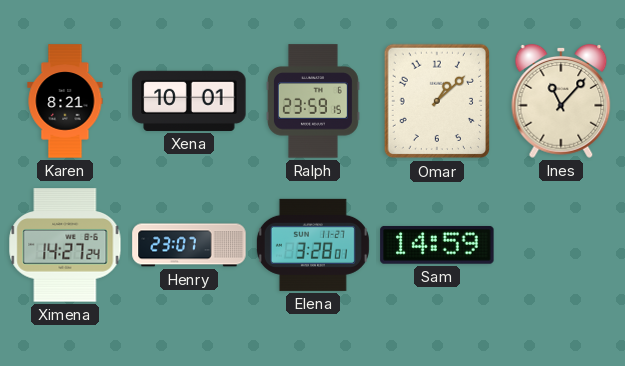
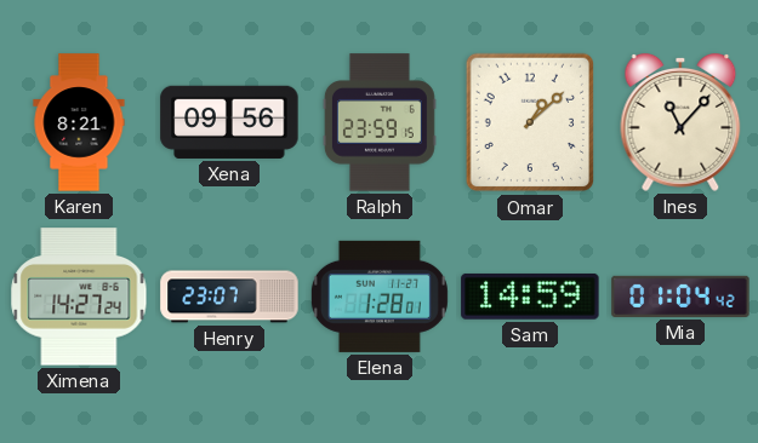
Xena: 10:01 -> 09:56
Elena: 3:28 -> 1:28
Mia: none -> 01:04
